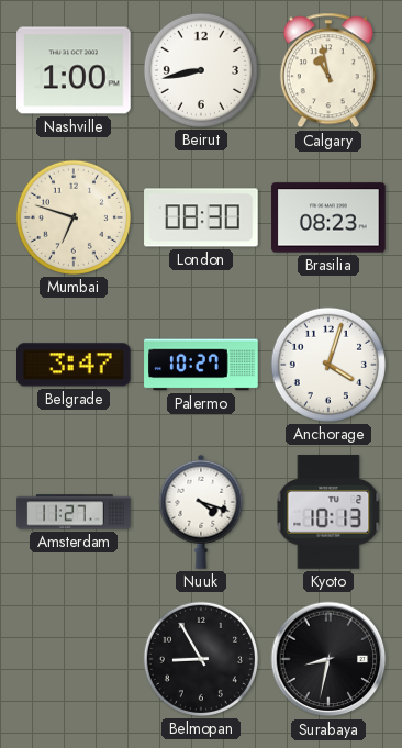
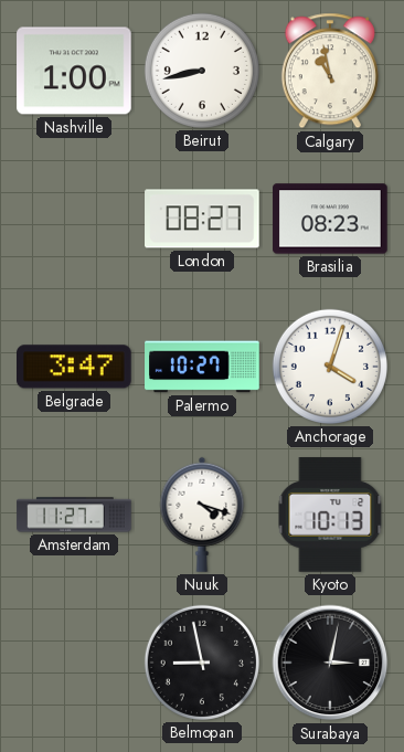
Mumbai: 6:48 -> none
London: 08:30 -> 08:27
Belmopan: 8:55 -> 8:58
Surabaya: 8:32 -> 3:02
